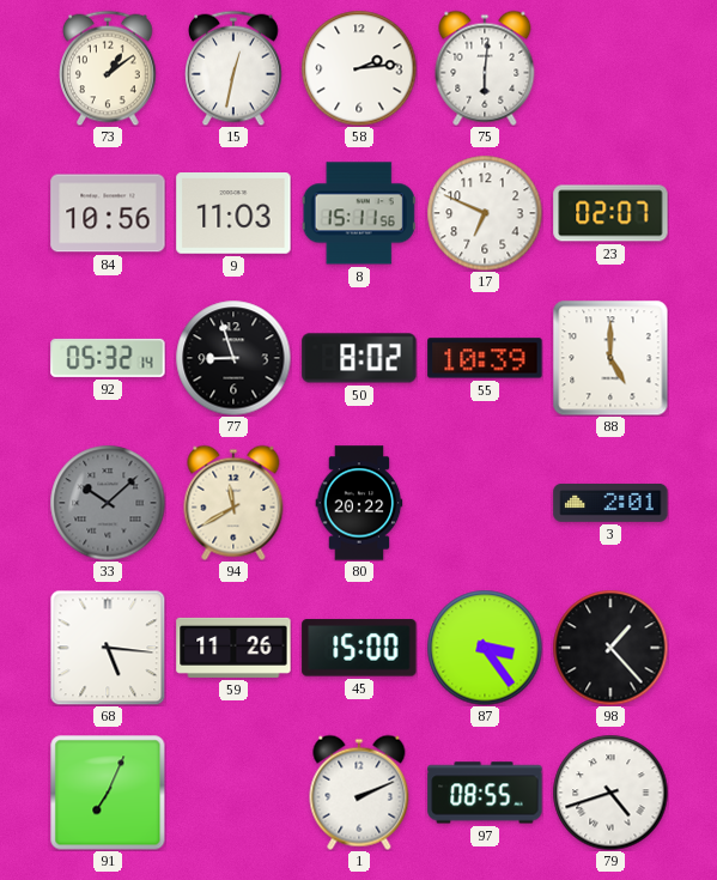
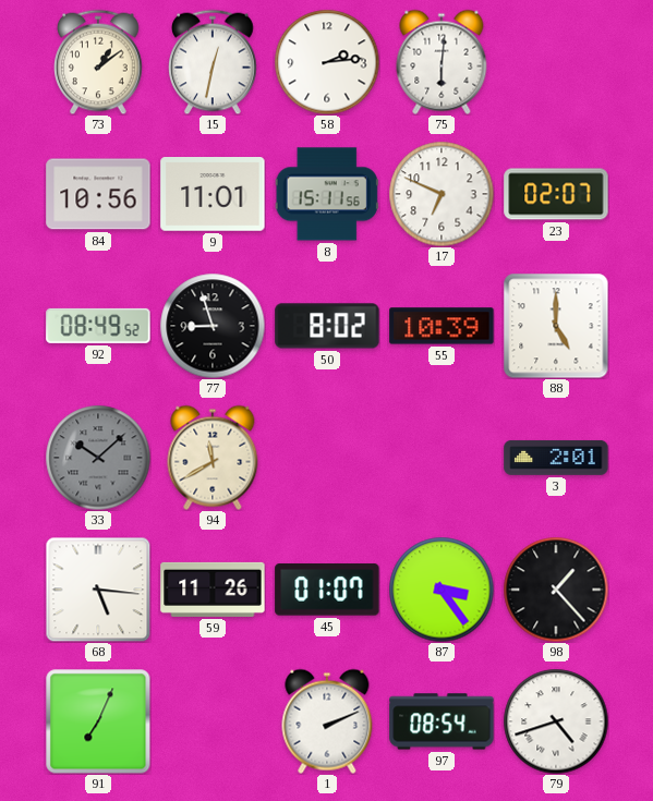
9: 11:03 -> 11:01
92: 05:32 -> 08:49
80: 20:22 -> none
45: 15:00 -> 01:07
97: 08:55 -> 08:54
